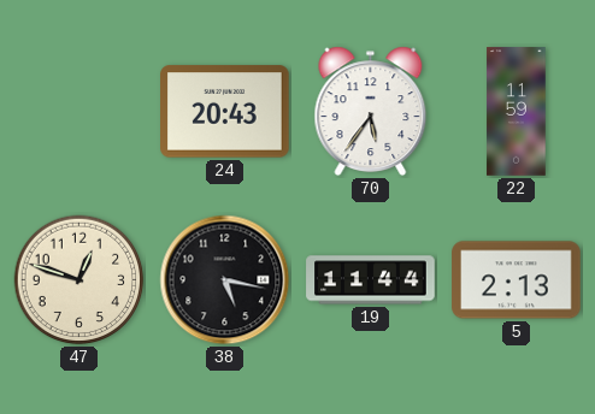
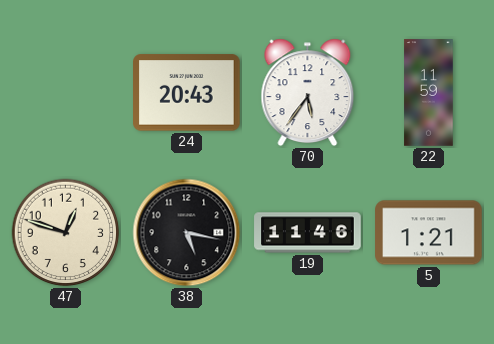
19: 11:44 -> 11:46
5: 2:13 -> 1:21
